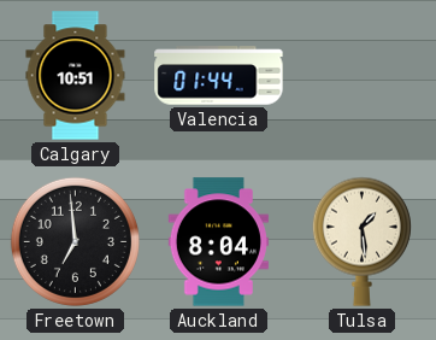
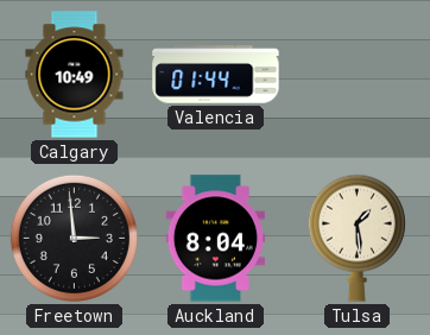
Calgary: 10:51 -> 10:49
Freetown: 6:59 -> 2:59
